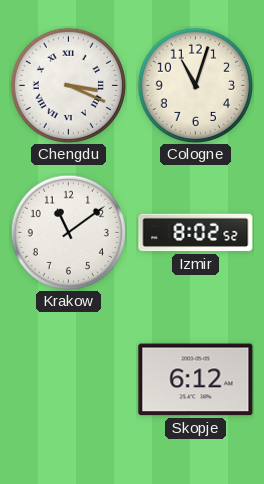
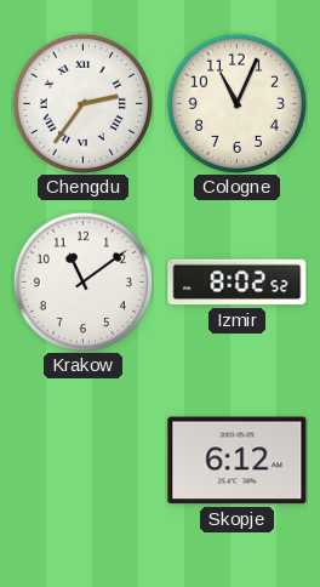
Chengdu: 3:19 -> 2:36
Cologne: 11:03 -> 11:04
